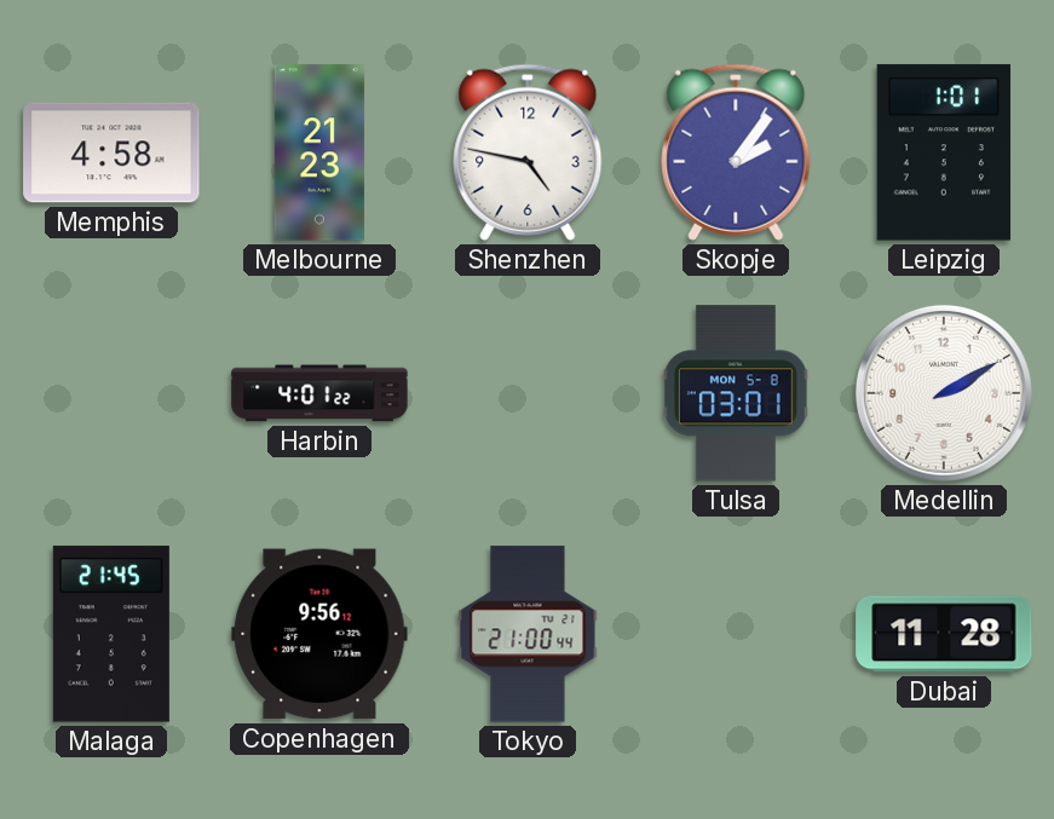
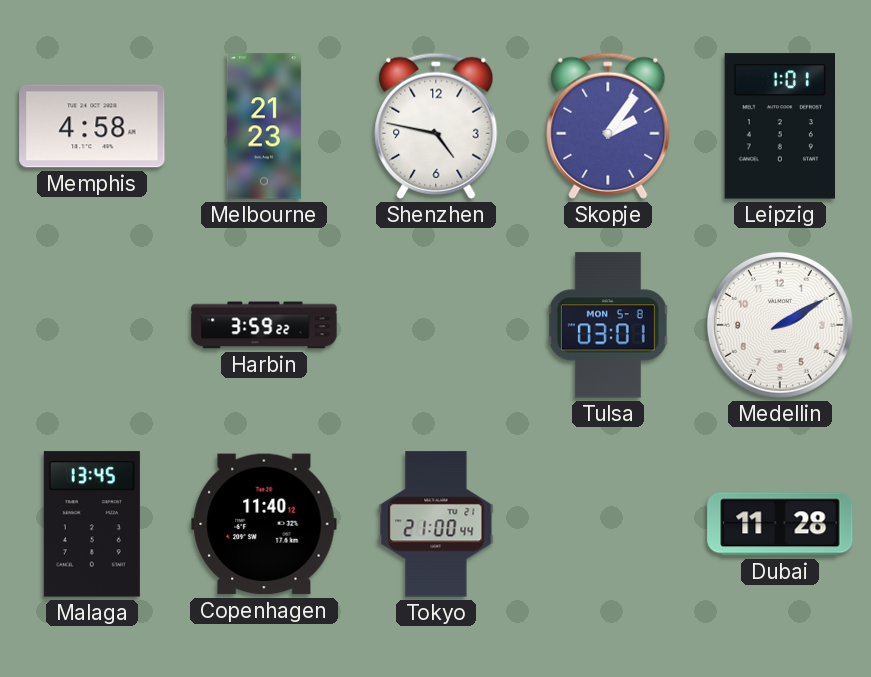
Harbin: 4:01 -> 3:59
Malaga: 21:45 -> 13:45
Copenhagen: 9:56 -> 11:40
